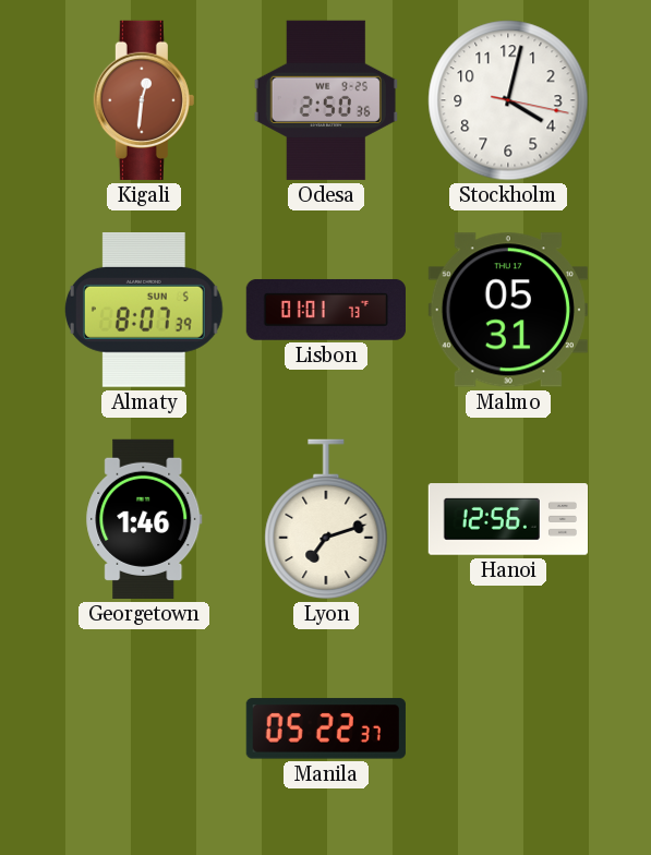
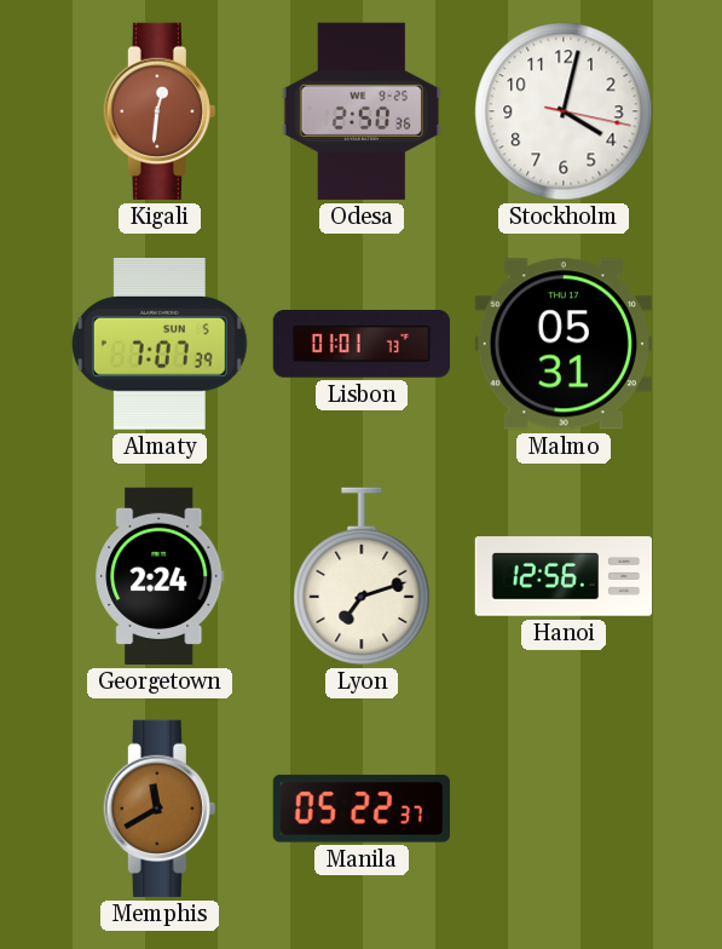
Almaty: 8:07 -> 7:07
Georgetown: 1:46 -> 2:24
Memphis: none -> 11:40
